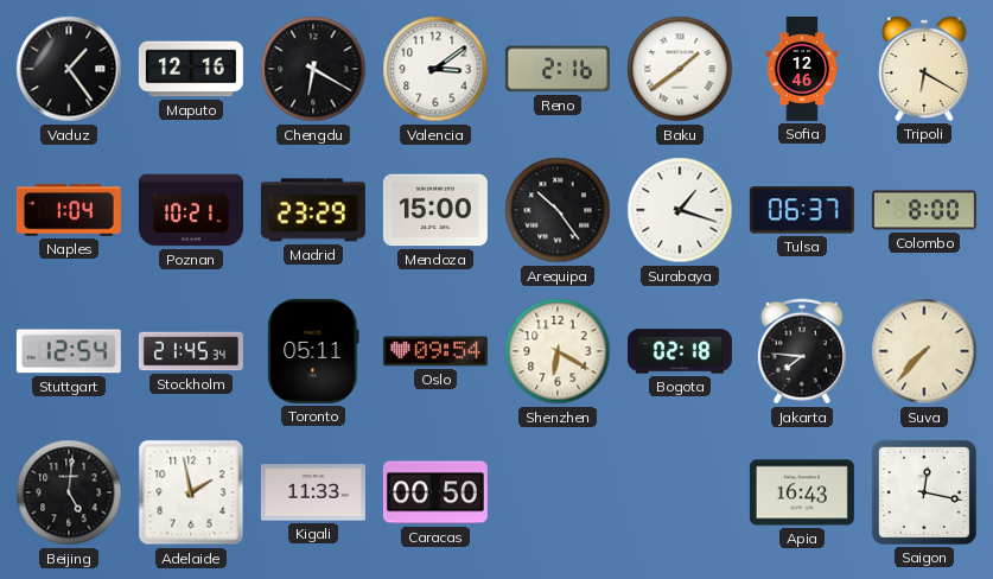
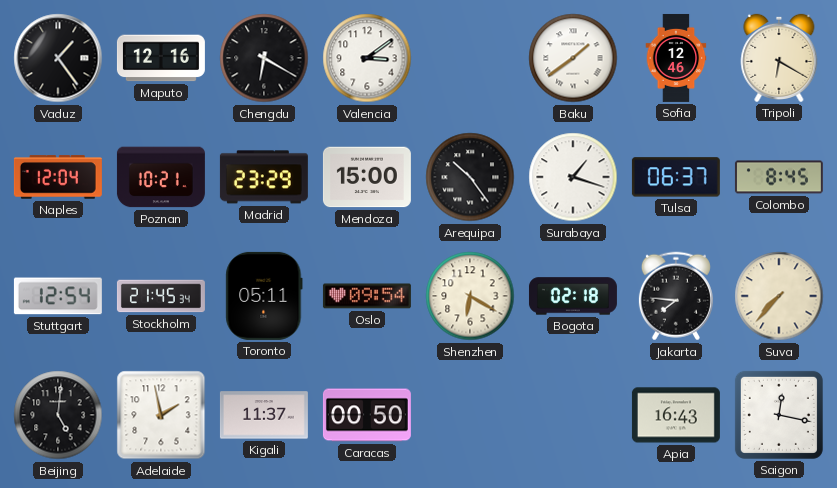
Reno: 2:16 -> none
Naples: 1:04 -> 12:04
Colombo: 8:00 -> 8:45
Kigali: 11:33 -> 11:37
